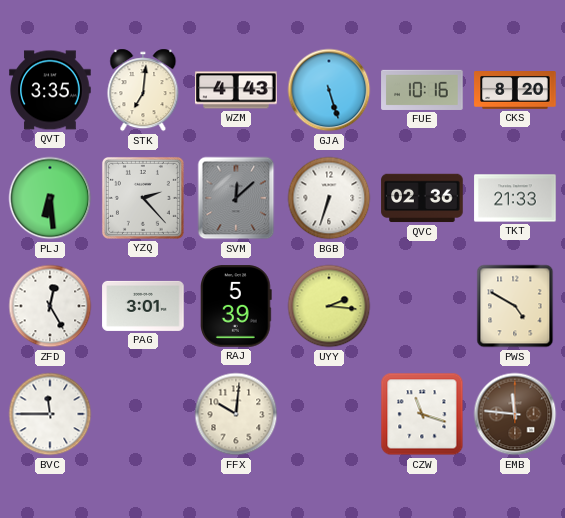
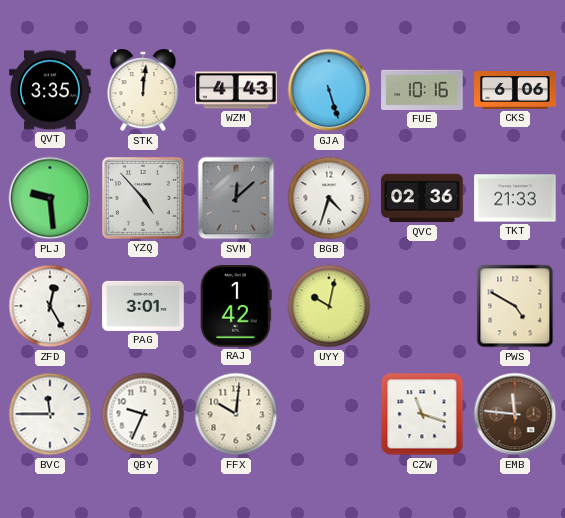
STK: 7:01 -> 12:01
CKS: 8:20 -> 6:06
PLJ: 6:29 -> 9:29
YZQ: 2:23 -> 4:53
BGB: 6:33 -> 4:33
RAJ: 5:39 -> 1:42
UYY: 2:16 -> 10:02
QBY: none -> 9:34
